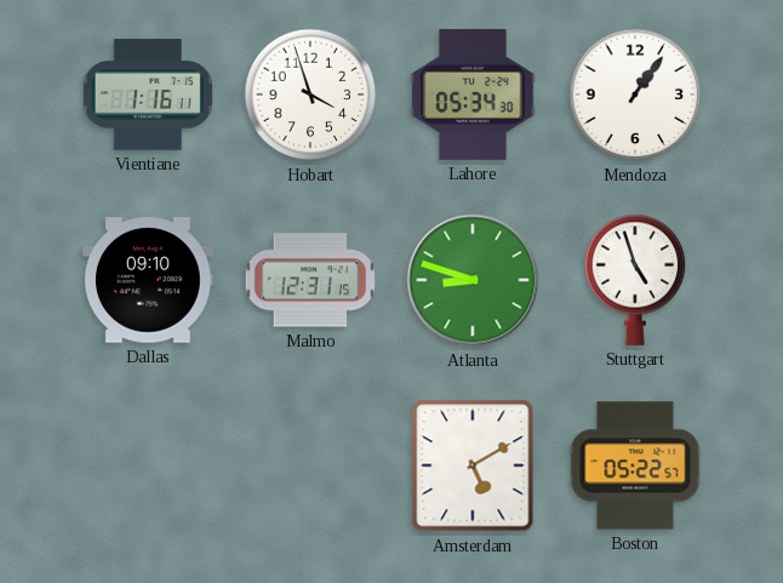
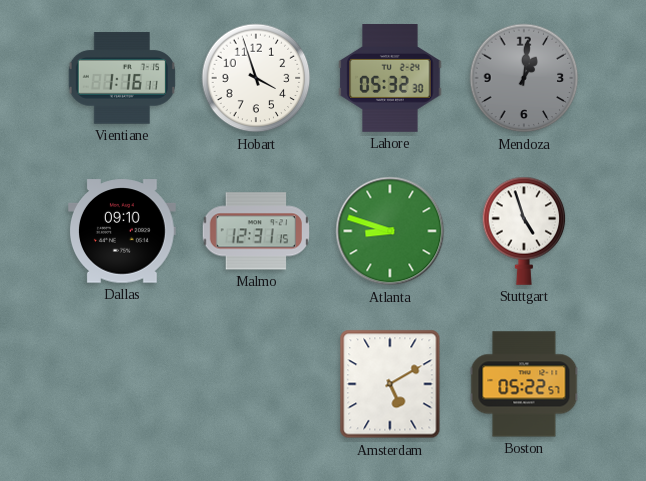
Lahore: 05:34 -> 05:32
Mendoza: 1:06 -> 1:01
Mendoza dial: white -> grey
